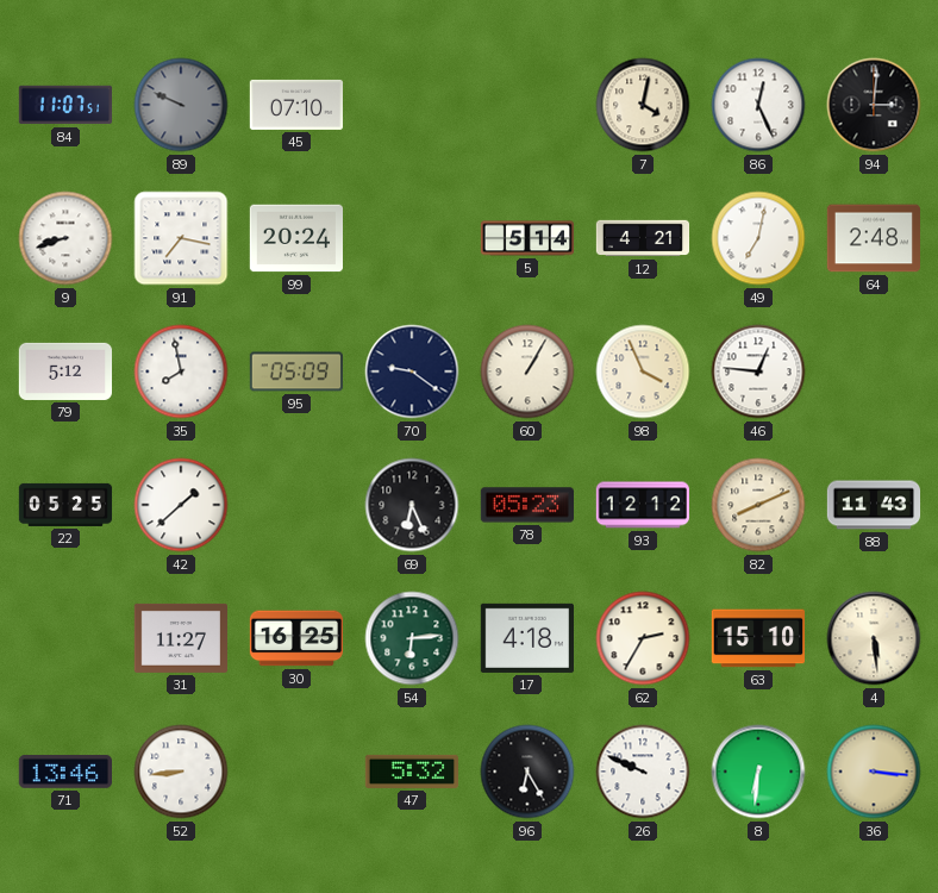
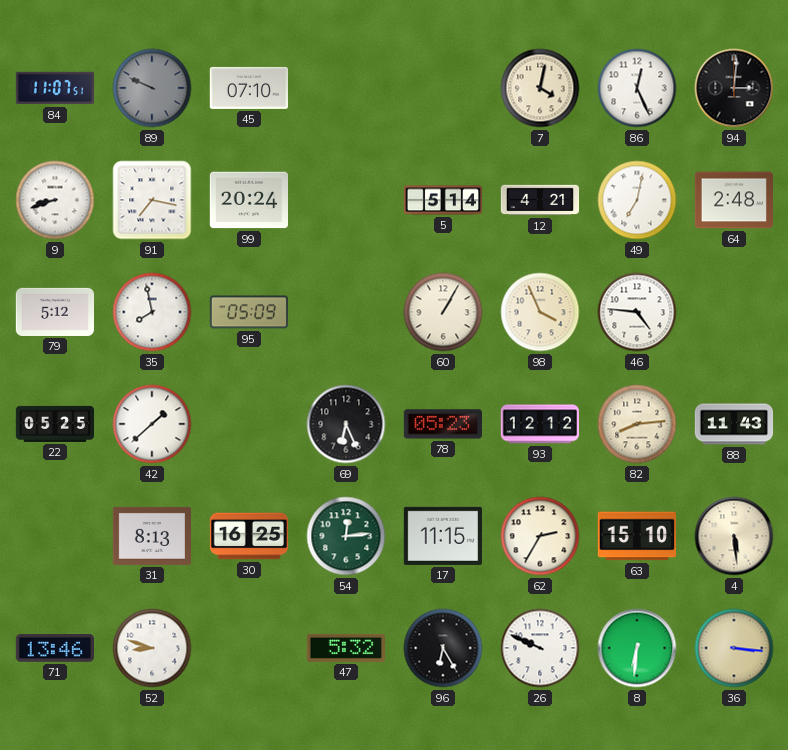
70: 9:21 -> none
46: 12:46 -> 4:46
82: 8:11 -> 8:14
31: 11:27 -> 8:13
54: 6:14 -> 12:14
17: 4:18 -> 11:15
52: 8:44 -> 8:48
